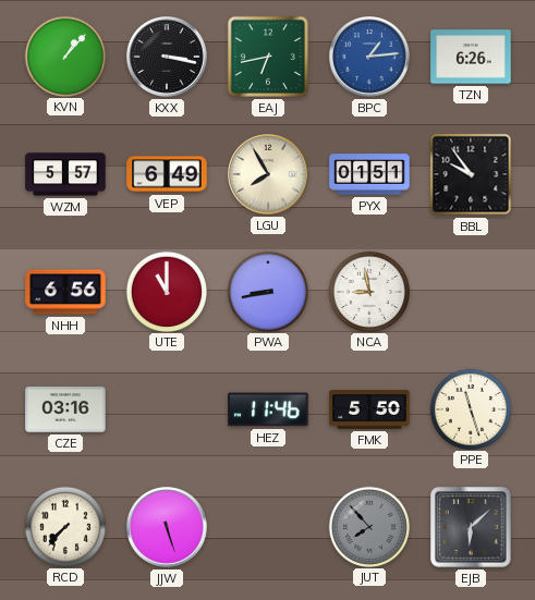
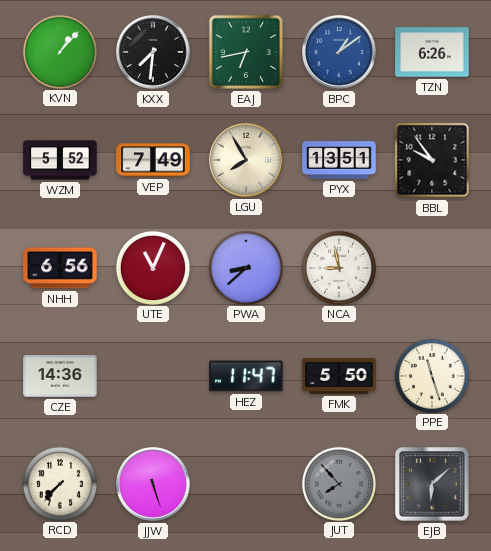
KXX: 3:17 -> 7:31
BPC: 1:14 -> 1:09
WZM: 5:57 -> 5:52
VEP: 6:49 -> 7:49
PYX: 01:51 -> 13:51
UTE: 11:00 -> 11:04
PWA: 8:43 -> 8:38
CZE: 03:16 -> 14:36
HEZ: 11:46 -> 11:47
